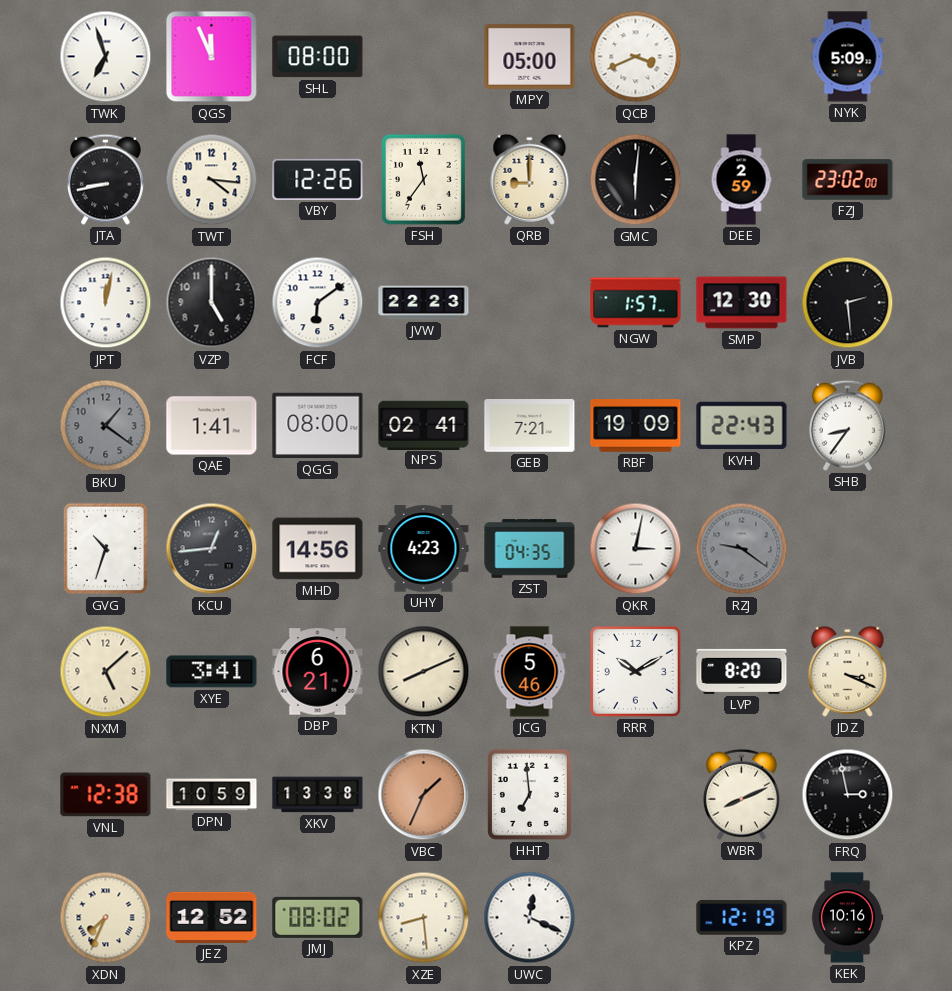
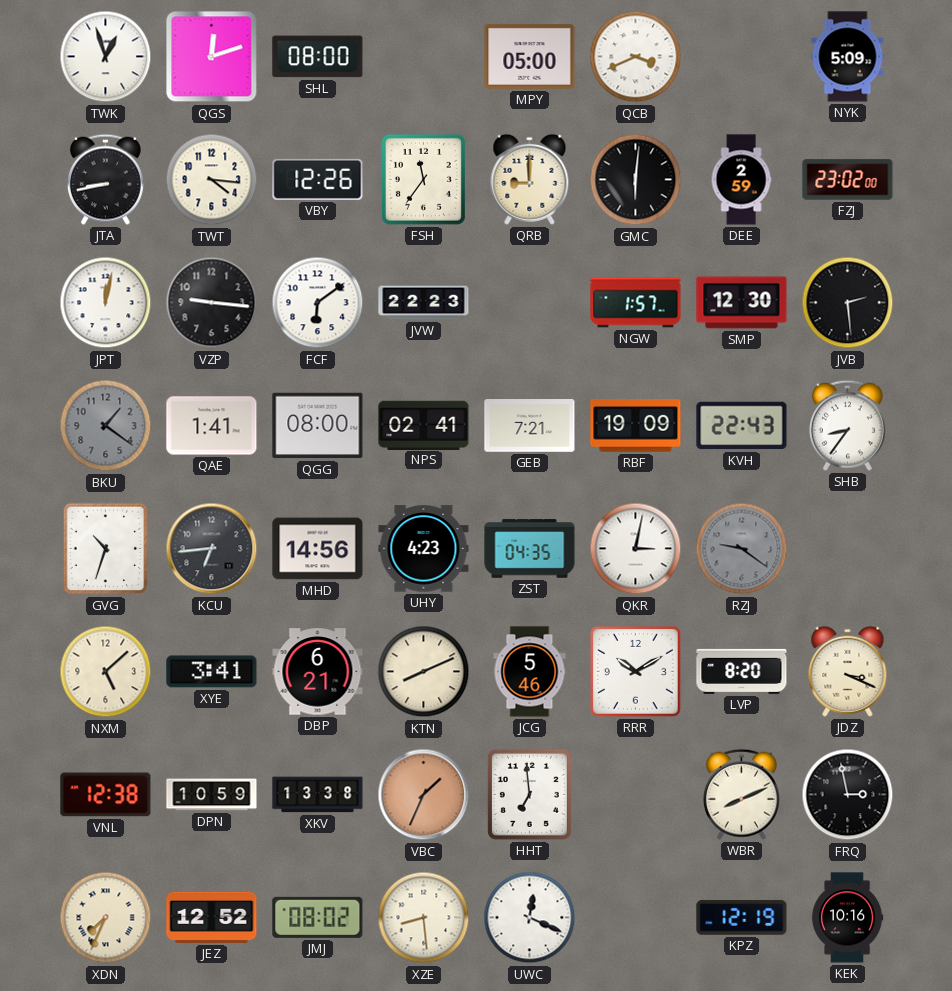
TWK: 6:57 -> 12:57
QGS: 11:56 -> 12:12
VZP: 5:00 -> 9:16
KCU: 12:44 -> 6:44
